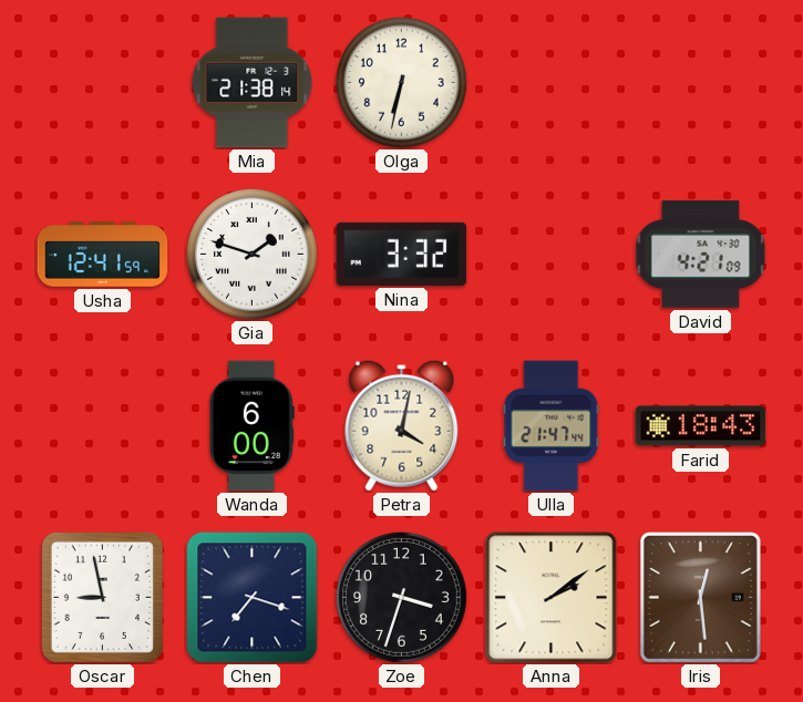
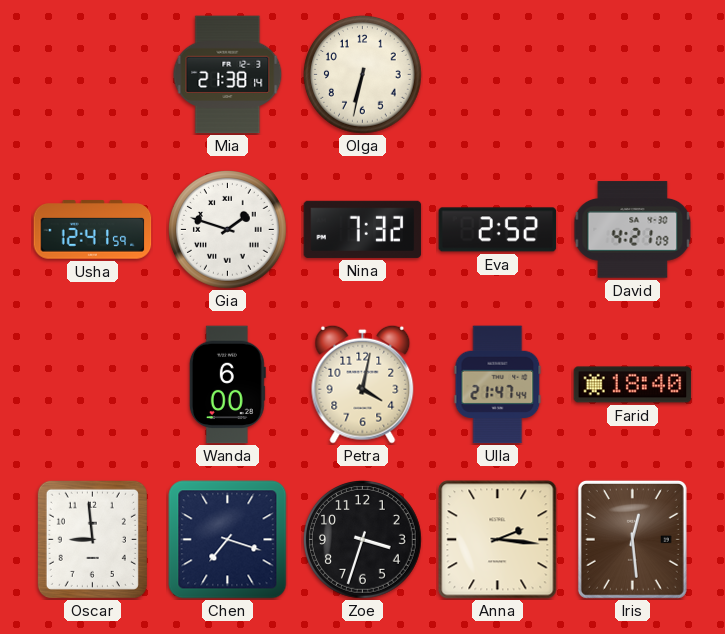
Nina: 3:32 -> 7:32
Eva: none -> 2:52
Farid: 18:43 -> 18:40
Oscar: 8:58 -> 8:59
Anna: 2:09 -> 2:16
